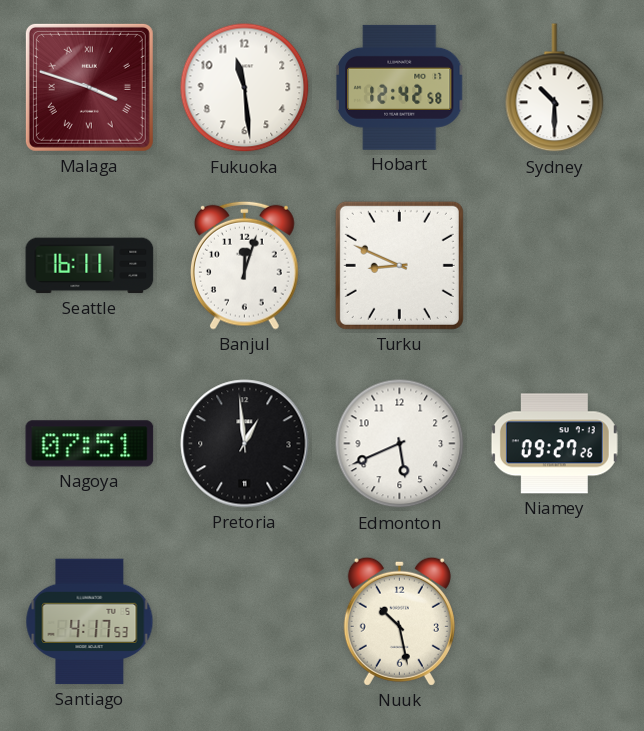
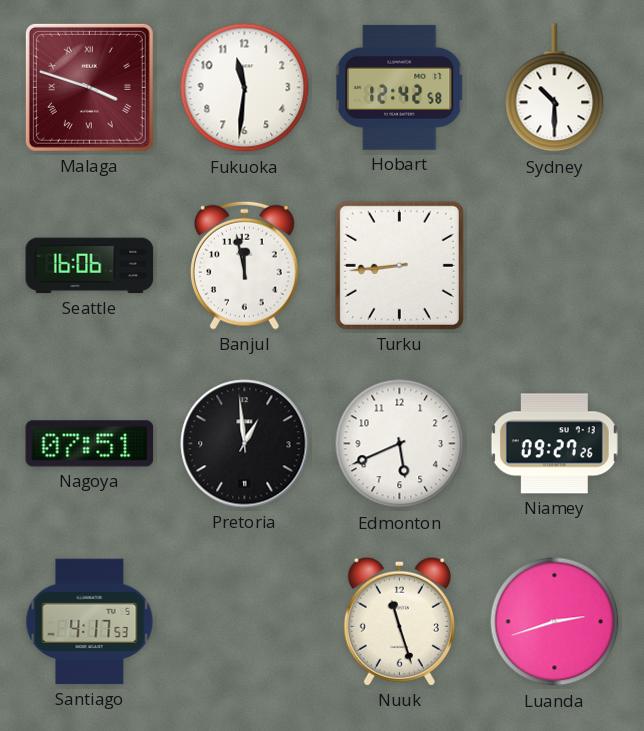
Fukuoka: 11:29 -> 11:31
Seattle: 16:11 -> 16:06
Banjul: 12:03 -> 11:58
Turku: 8:49 -> 8:44
Nuuk: 10:28 -> 11:27
Luanda: none -> 2:42
